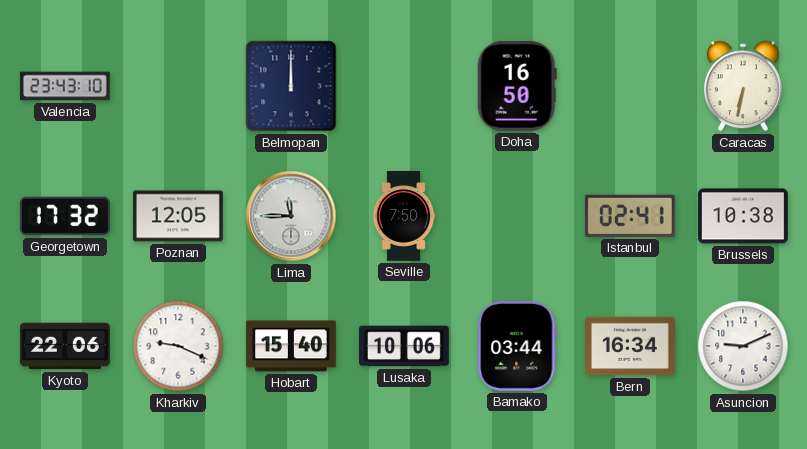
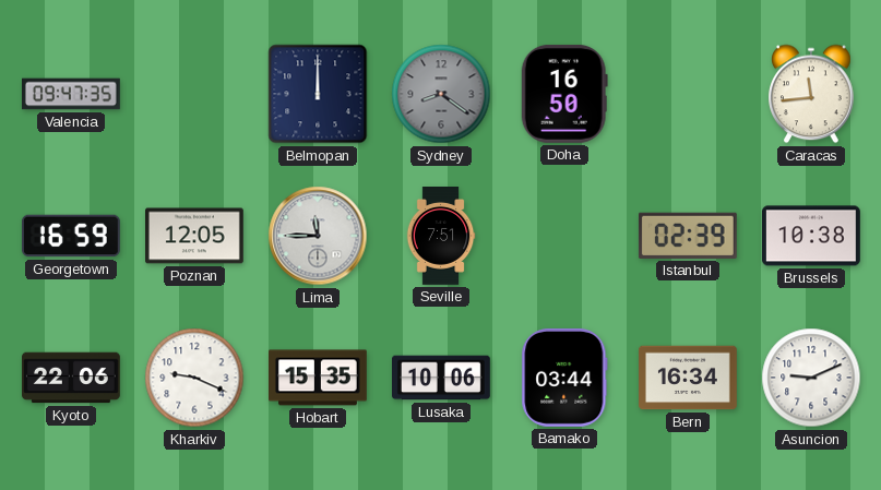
Valencia: 23:43 -> 09:47
Sydney: none -> 8:21
Caracas: 6:32 -> 11:44
Georgetown: 17:32 -> 16:59
Seville: 7:50 -> 7:51
Istanbul: 02:41 -> 02:39
Hobart: 15:40 -> 15:35
